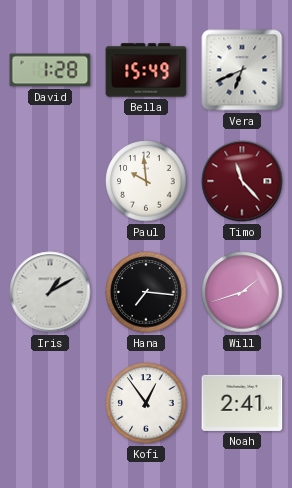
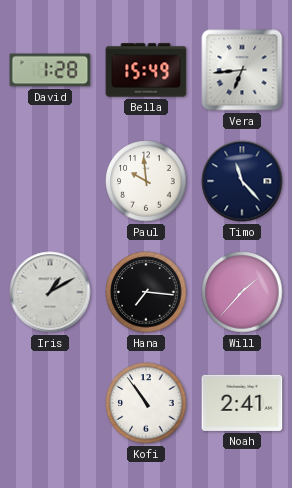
Vera: 6:41 -> 6:44
Timo dial: burgundy -> navy
Will: 1:42 -> 1:37
Kofi: 12:54 -> 10:54
